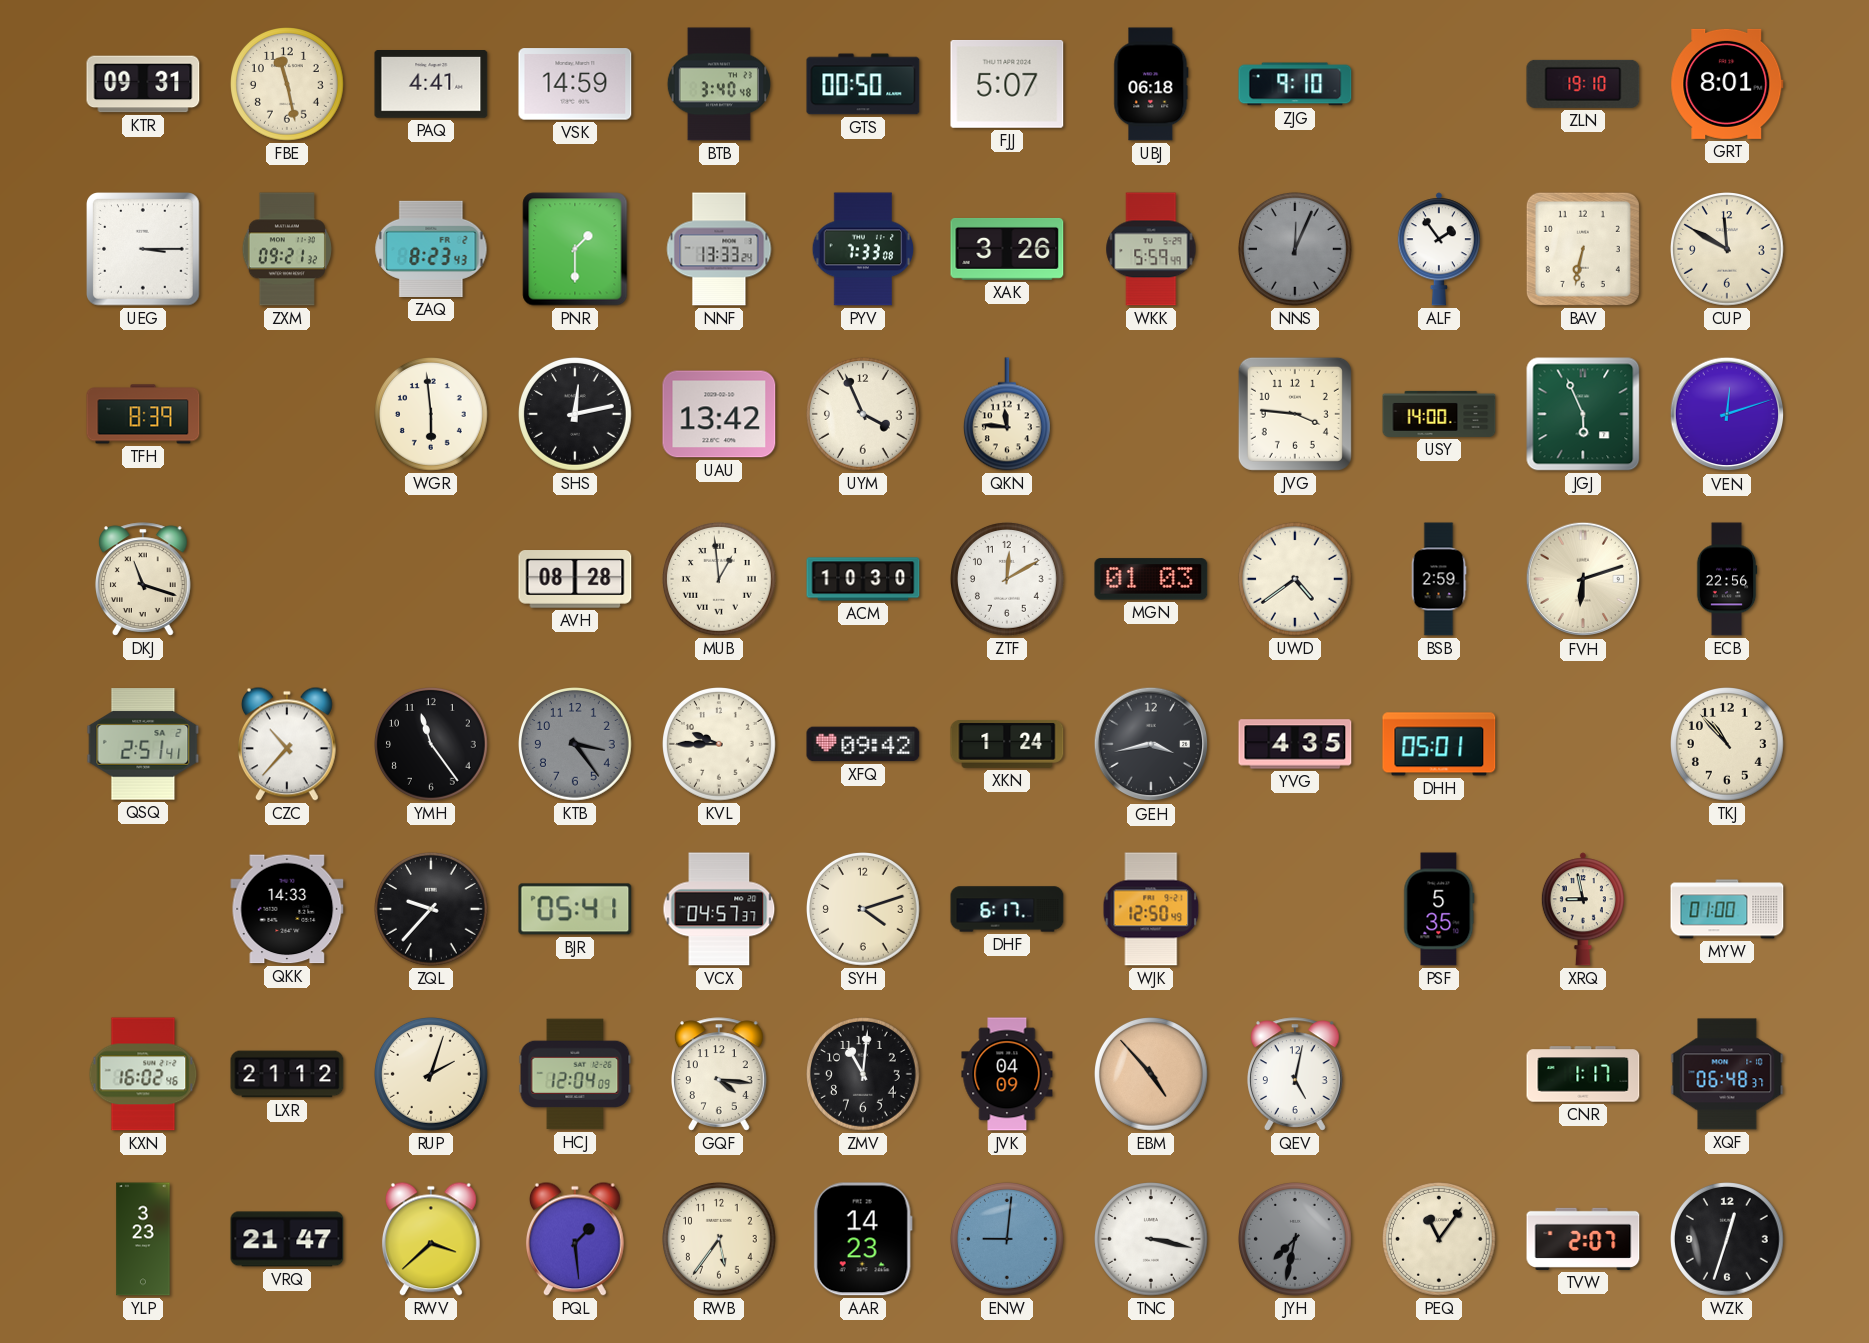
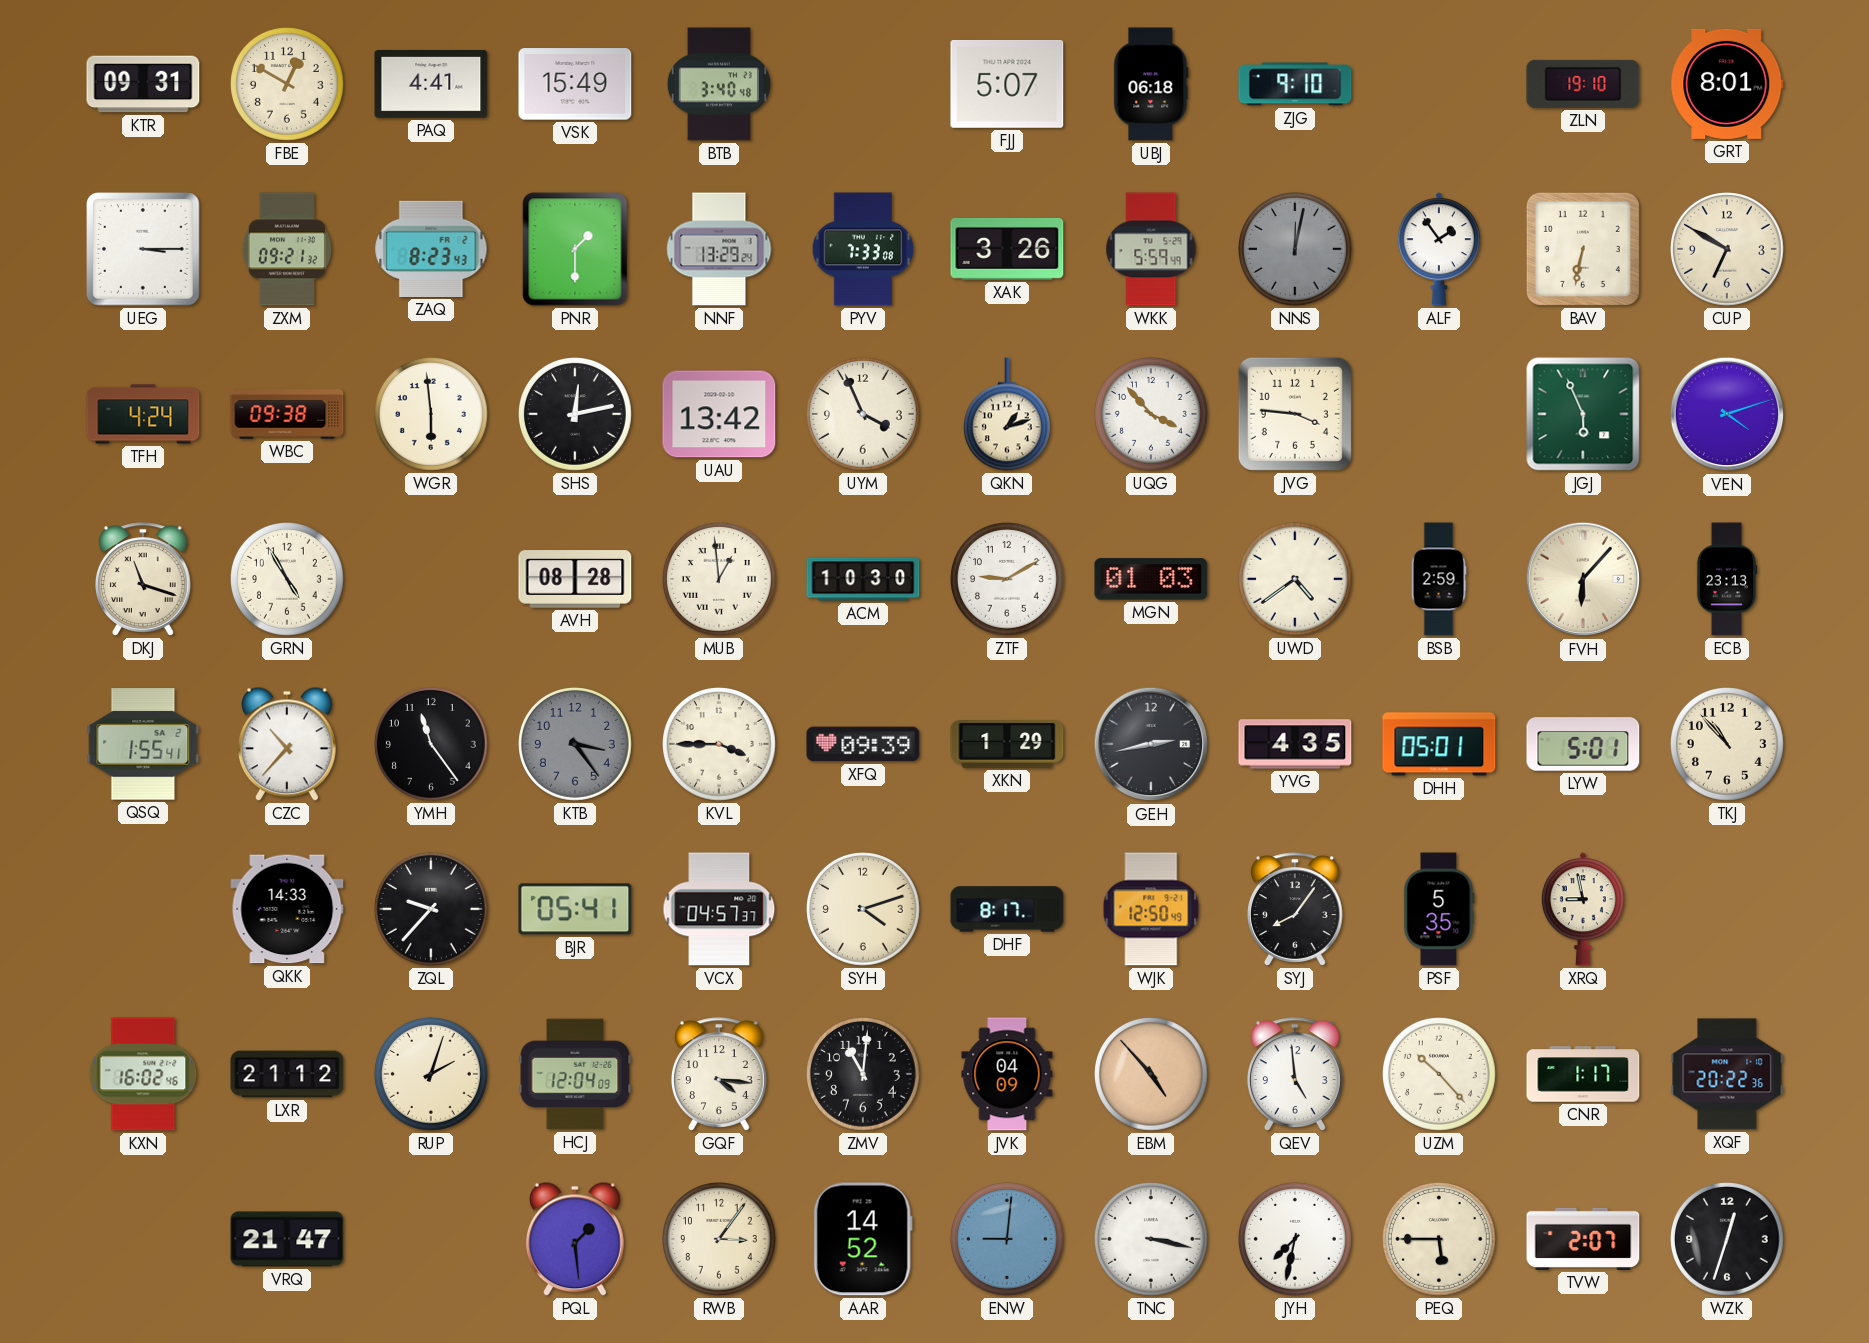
FBE: 11:28 -> 12:50
VSK: 14:59 -> 15:49
GTS: 00:50 -> none
NNF: 13:33 -> 13:29
NNS: 12:04 -> 12:02
CUP: 11:50 -> 6:50
TFH: 8:39 -> 4:24
WBC: none -> 09:38
QKN: 11:46 -> 1:12
UQG: none -> 3:53
USY: 14:00 -> none
VEN: 12:12 -> 4:12
GRN: none -> 4:55
ZTF: 12:10 -> 9:10
FVH: 6:12 -> 6:07
ECB: 22:56 -> 23:13
QSQ: 2:51 -> 1:55
KVL: 9:45 -> 3:45
XFQ: 09:42 -> 09:39
XKN: 1:24 -> 1:29
GEH: 3:43 -> 2:43
LYW: none -> 5:01
DHF: 6:17 -> 8:17
SYJ: none -> 8:06
MYW: 01:00 -> none
QEV: 5:02 -> 4:59
UZM: none -> 10:23
XQF: 06:48 -> 20:22
YLP: 3:23 -> none
RWV: 3:38 -> none
RWB: 5:36 -> 3:06
AAR: 14:23 -> 14:52
JYH dial: grey -> white
PEQ: 11:06 -> 5:45
